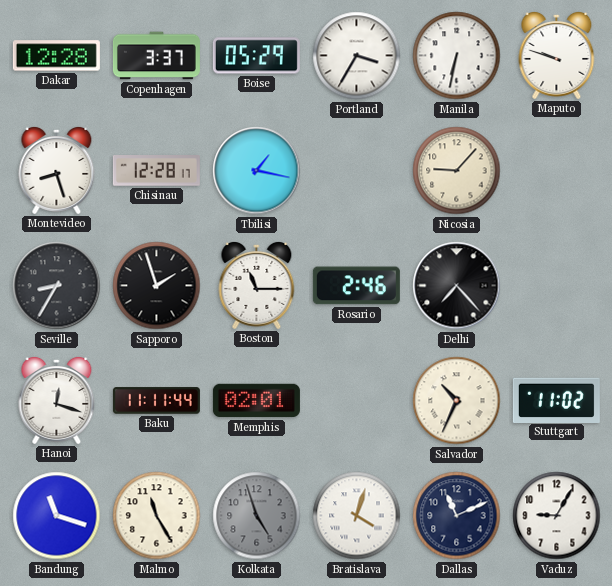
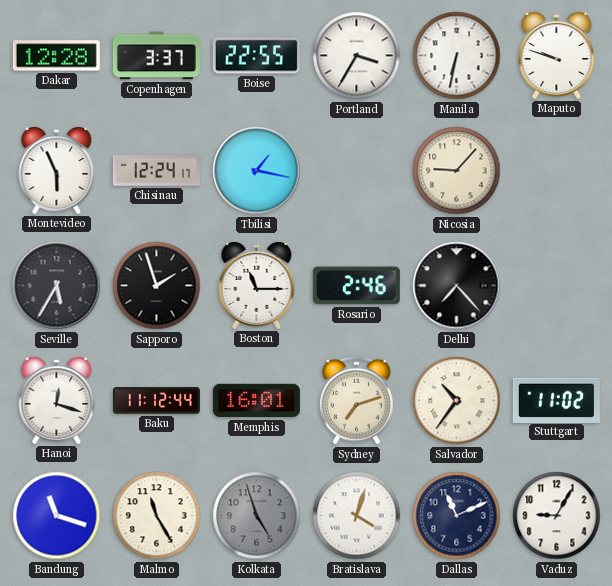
Boise: 05:29 -> 22:55
Montevideo: 8:27 -> 5:56
Chisinau: 12:28 -> 12:24
Seville: 8:35 -> 5:35
Baku: 11:11 -> 11:12
Memphis: 02:01 -> 16:01
Sydney: none -> 7:12
Salvador: 10:34 -> 10:36
